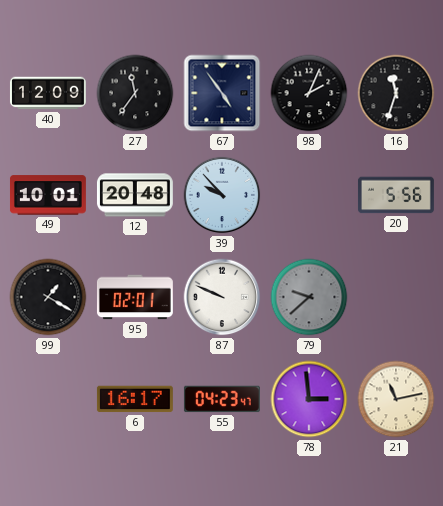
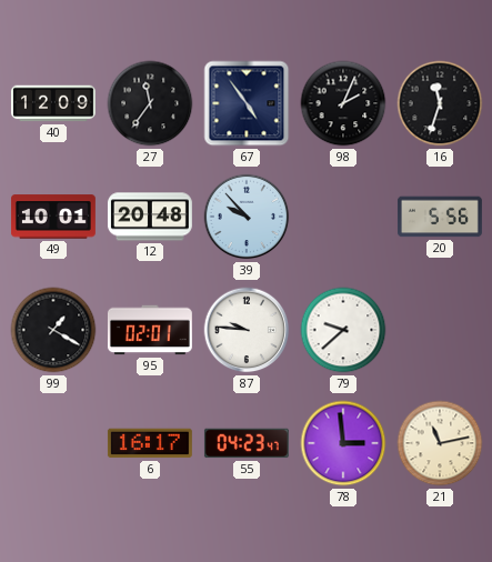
87: 9:49 -> 9:46
79 dial: grey -> white
